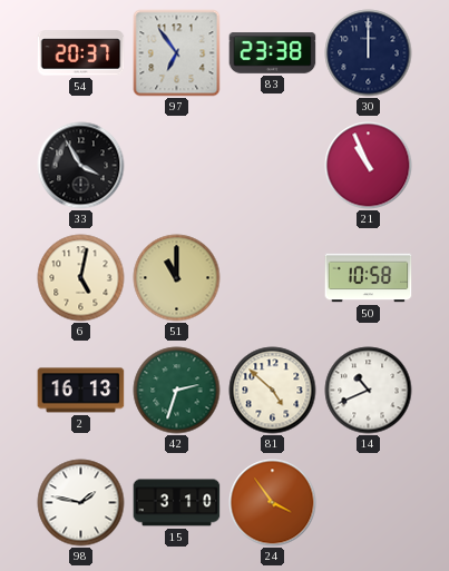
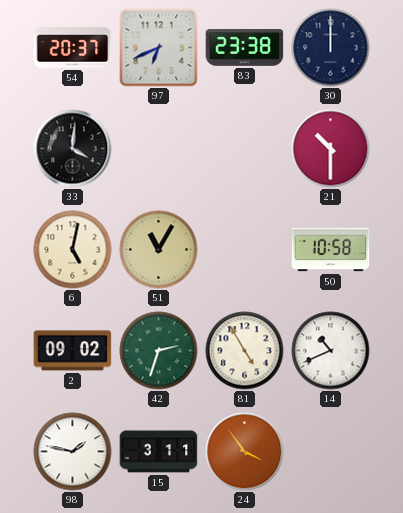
97: 6:54 -> 6:41
33: 3:55 -> 4:01
21: 10:56 -> 10:30
51: 11:00 -> 11:05
2: 16:13 -> 09:02
81: 4:52 -> 4:55
15: 3:10 -> 3:11
